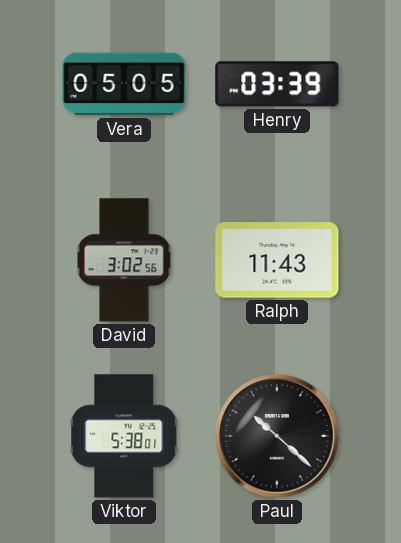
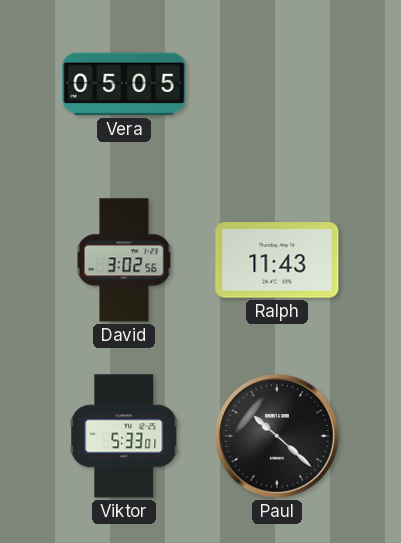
Henry: 03:39 -> none
Viktor: 5:38 -> 5:33
